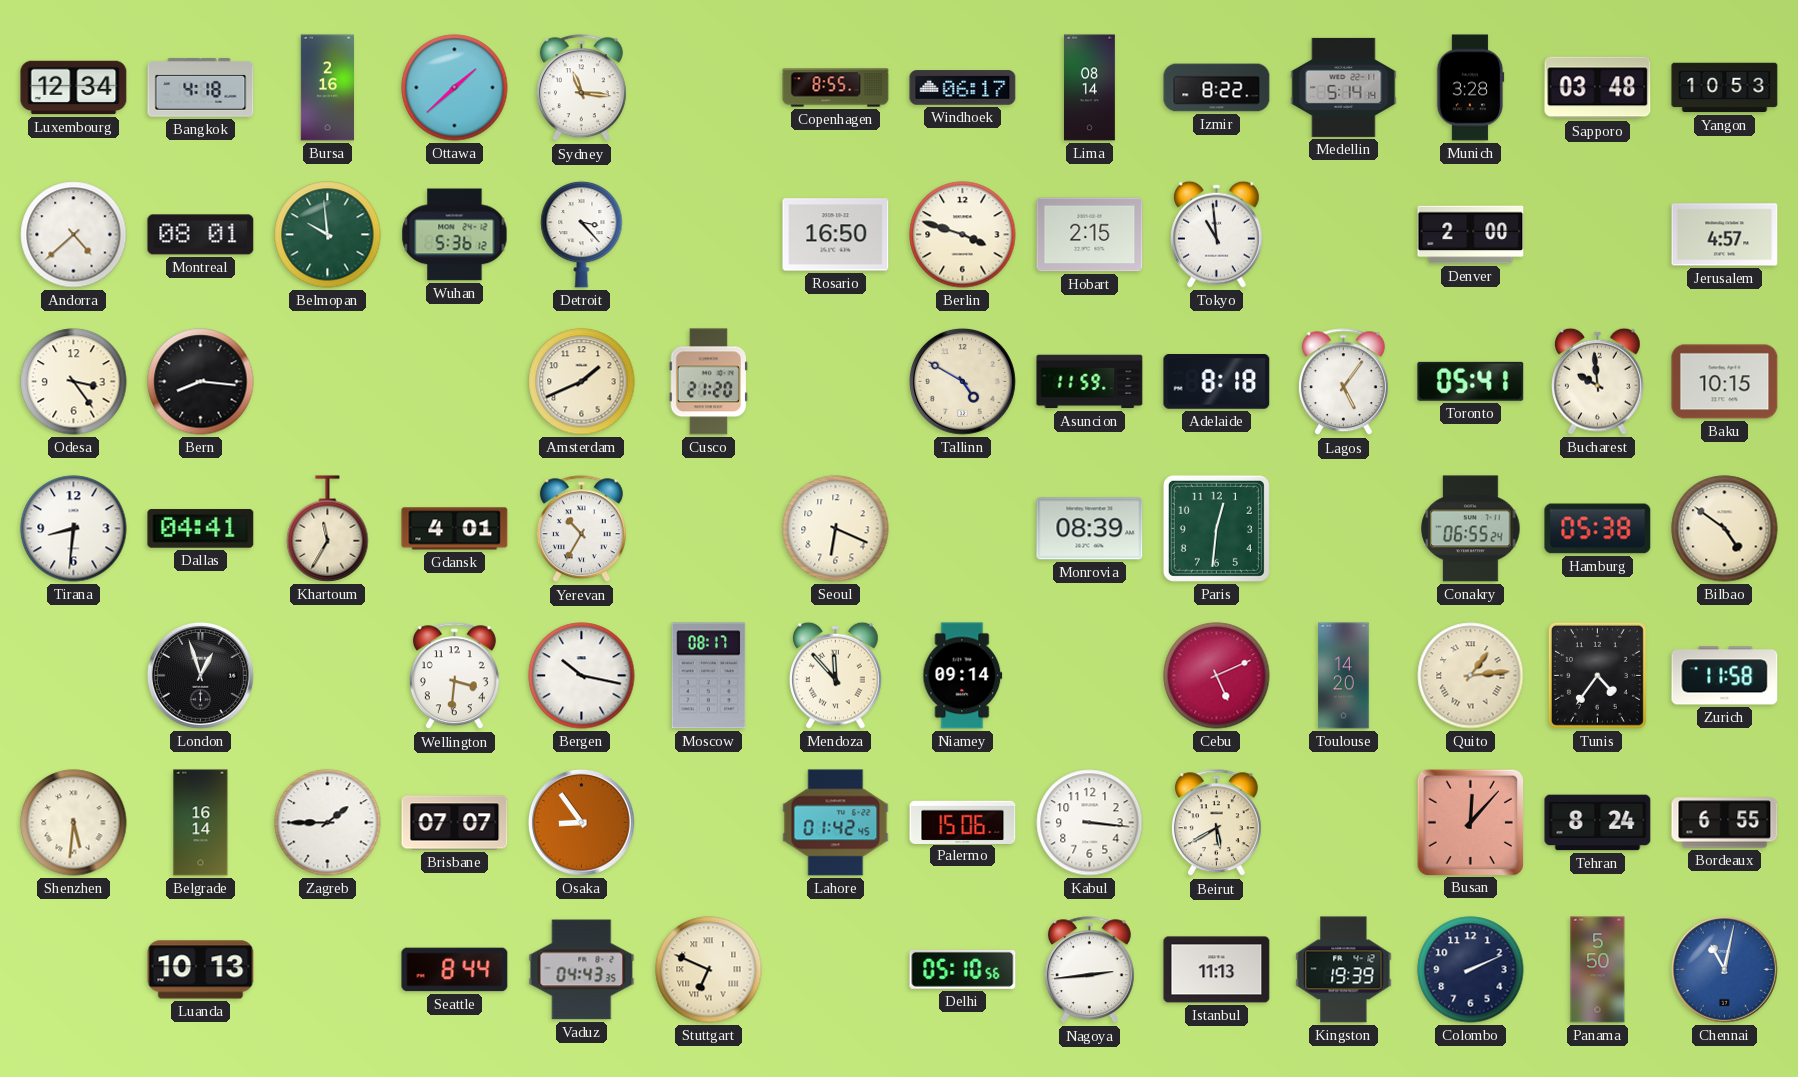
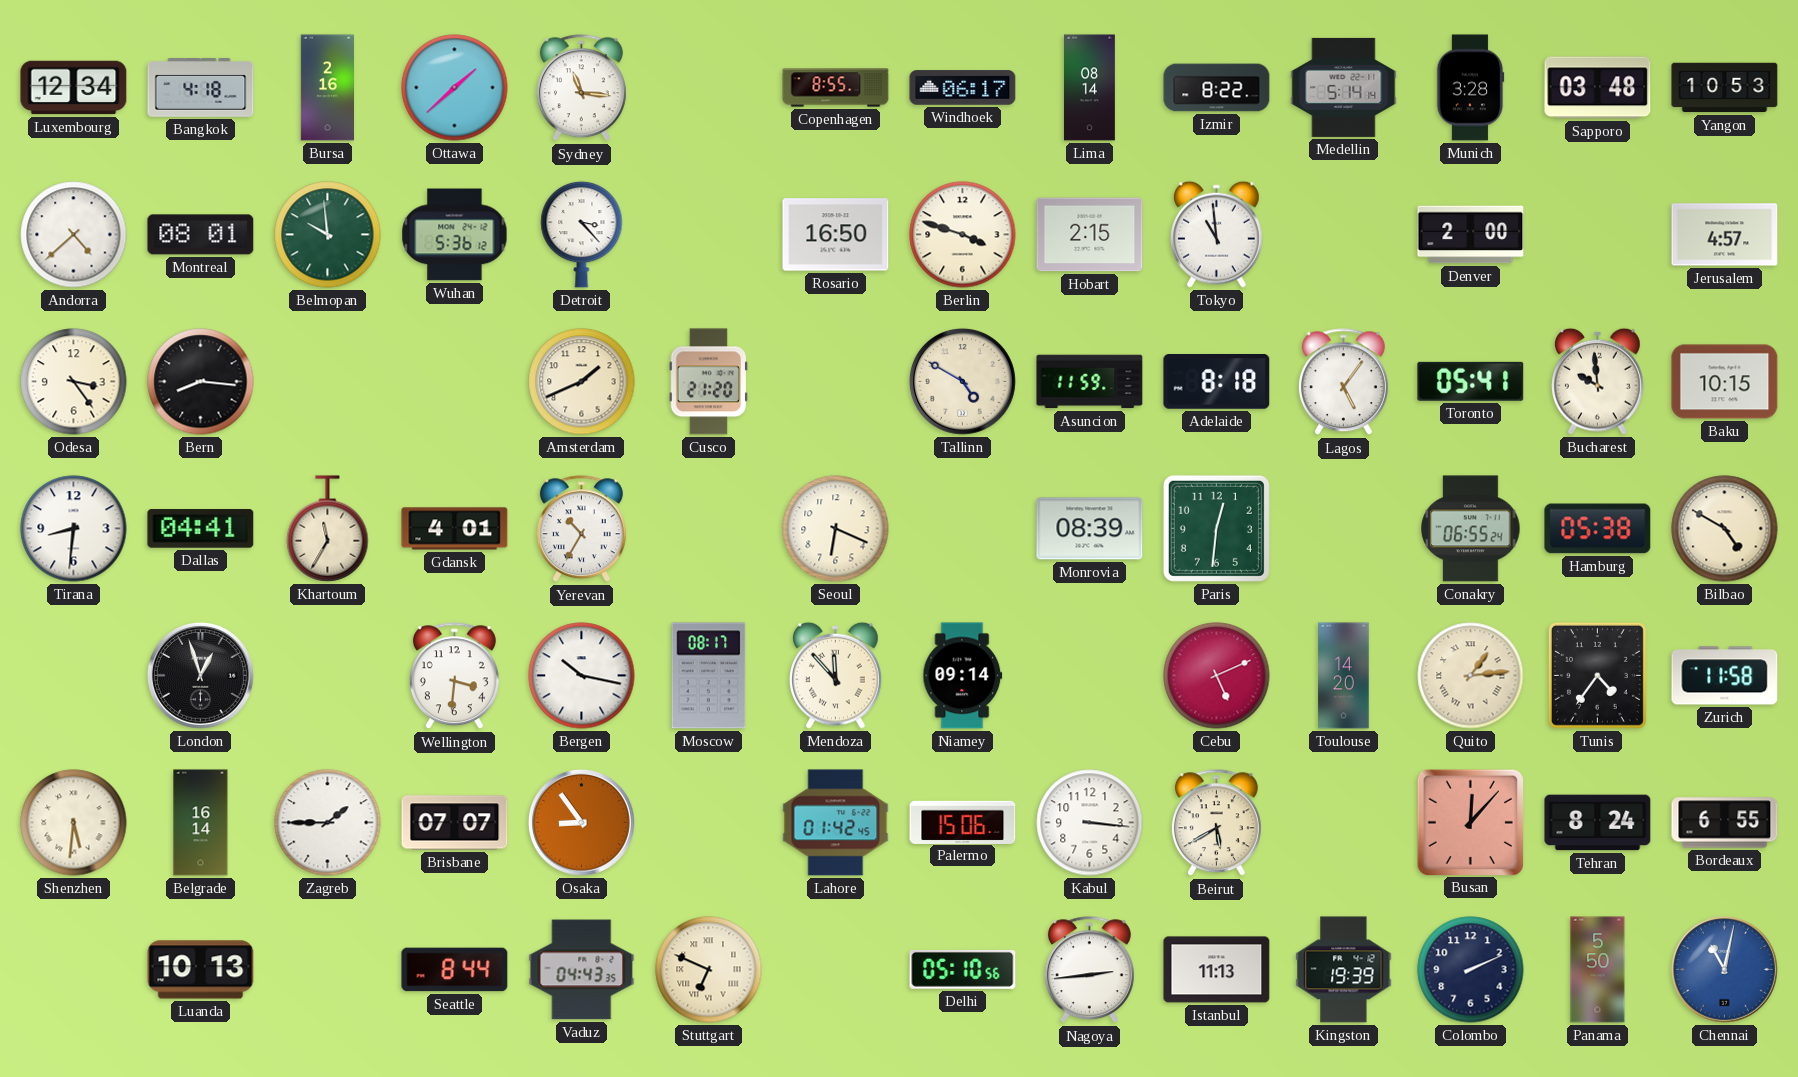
Bilbao: 4:51 -> 4:50
